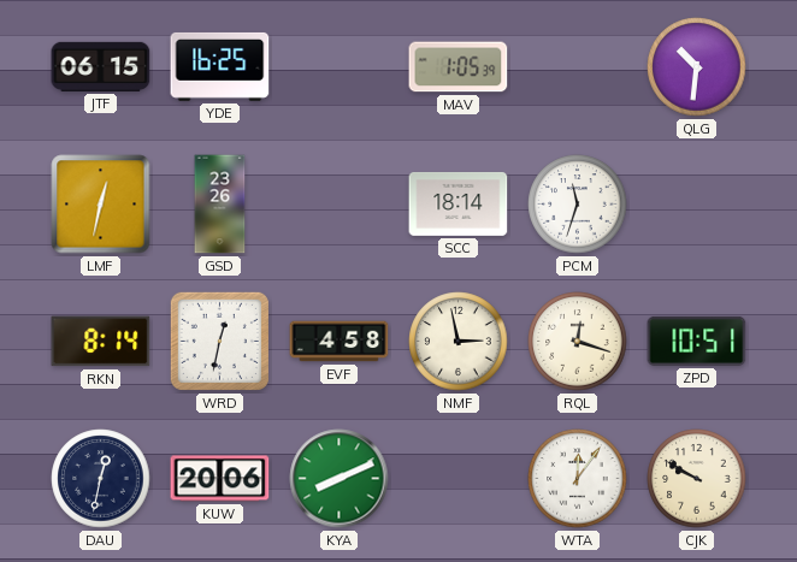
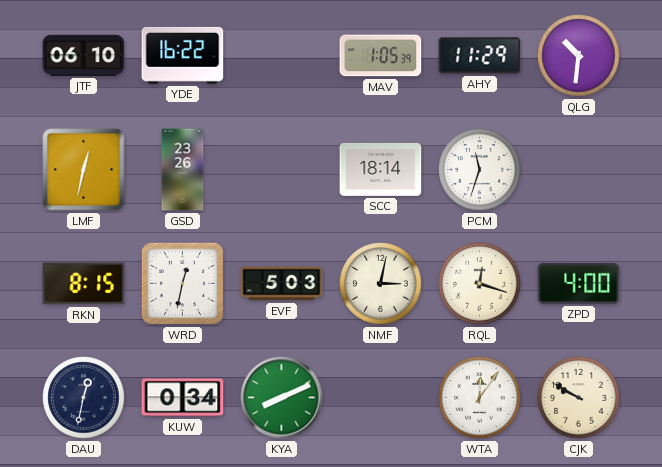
JTF: 06:15 -> 06:10
YDE: 16:25 -> 16:22
AHY: none -> 11:29
RKN: 8:14 -> 8:15
EVF: 4:58 -> 5:03
NMF: 2:58 -> 3:02
ZPD: 10:51 -> 4:00
KUW: 20:06 -> 0:34
